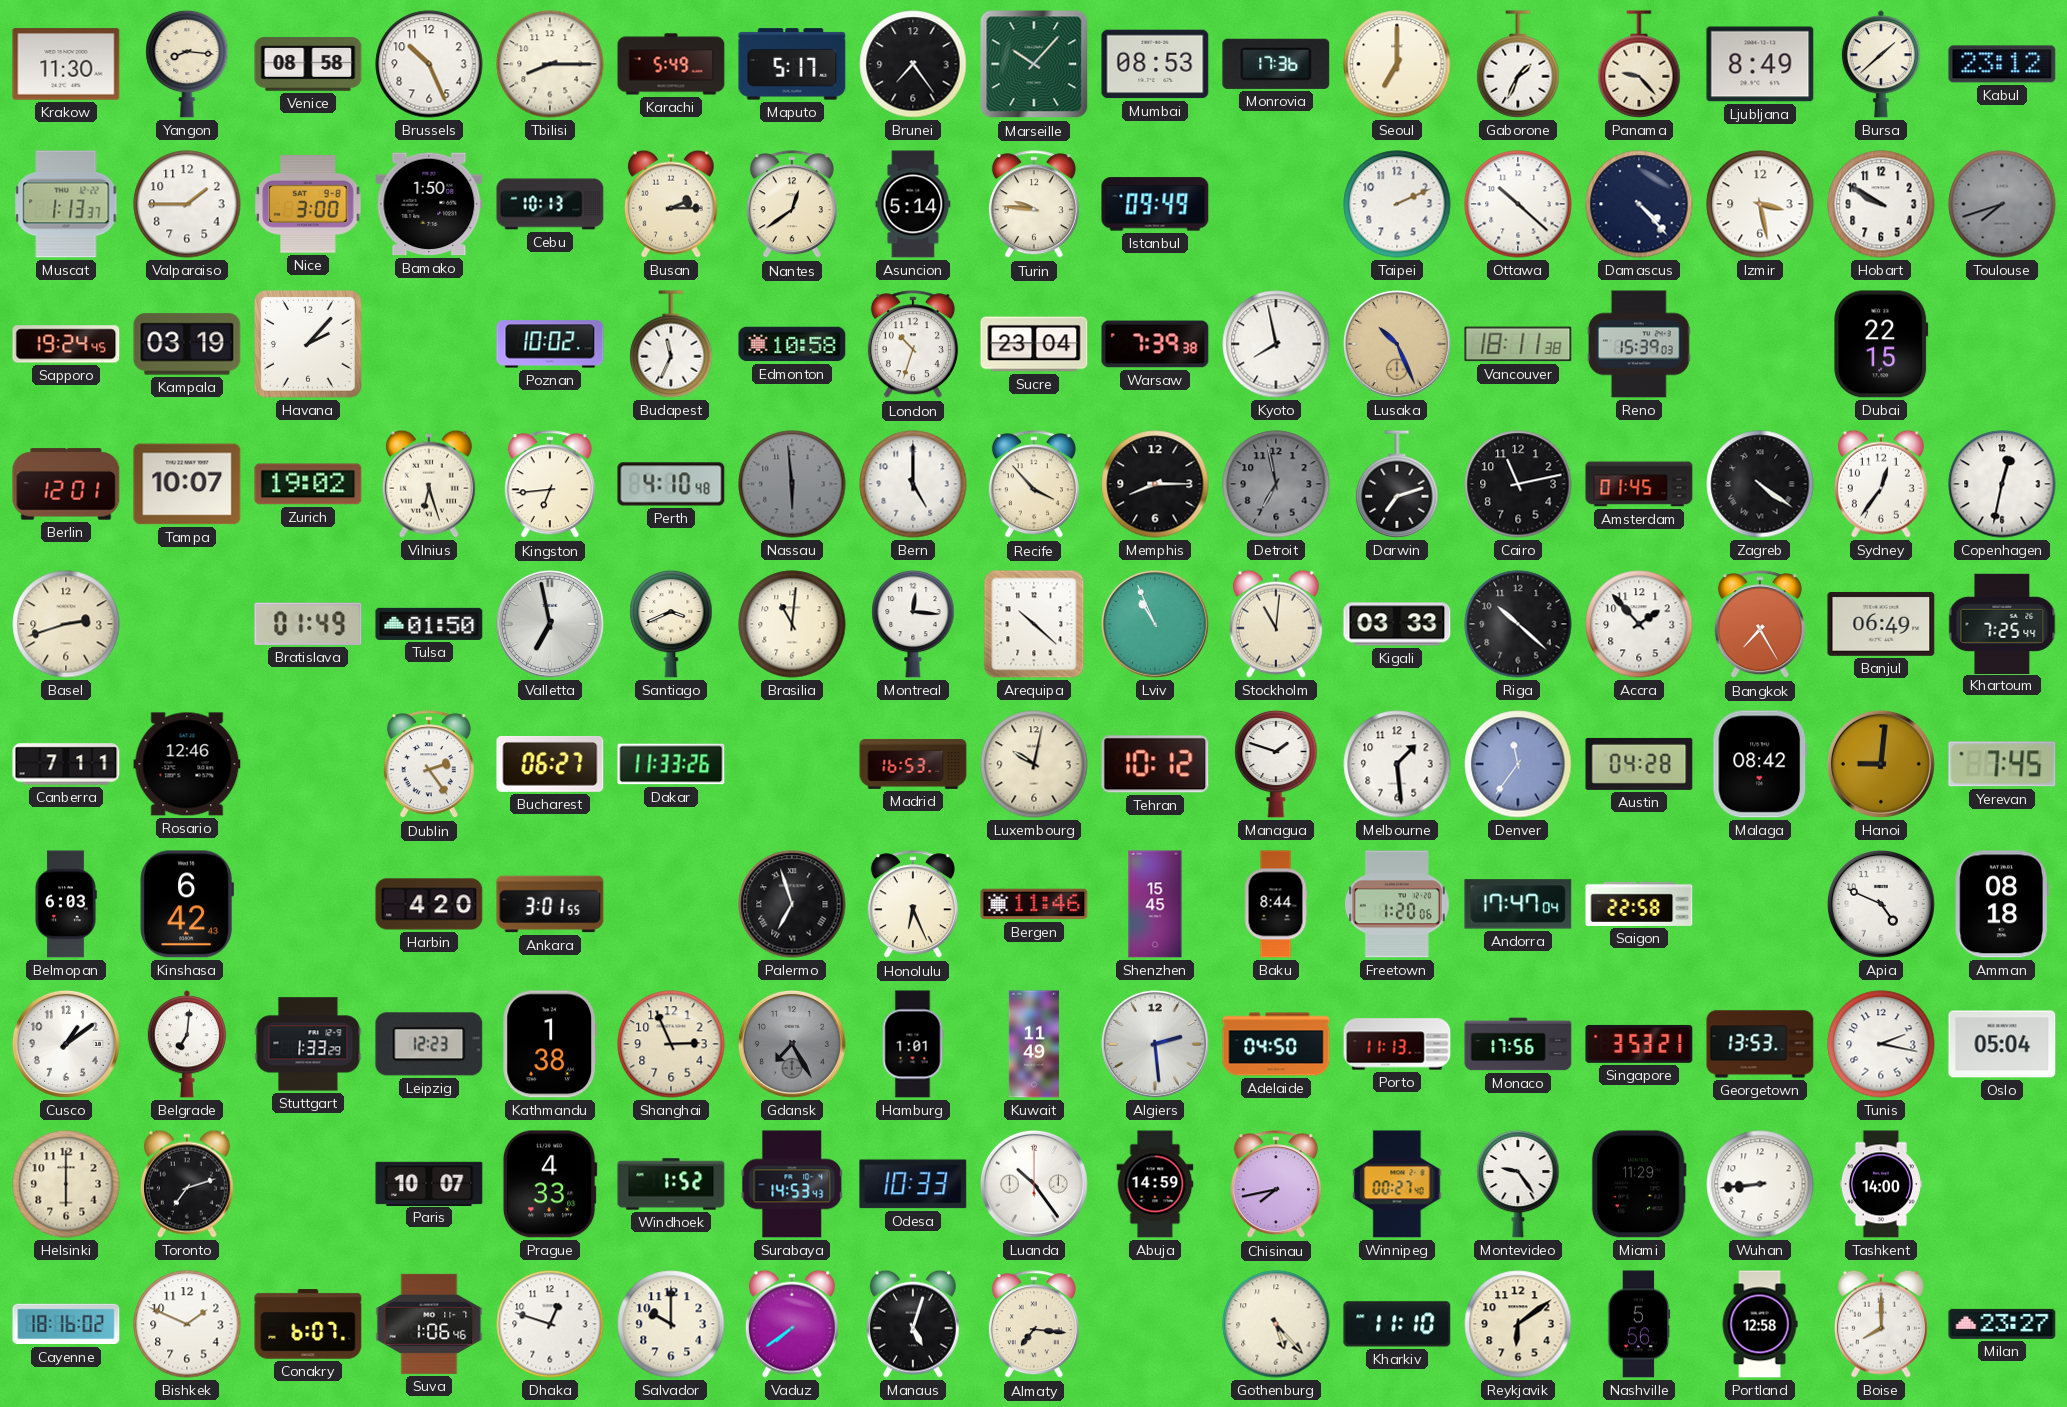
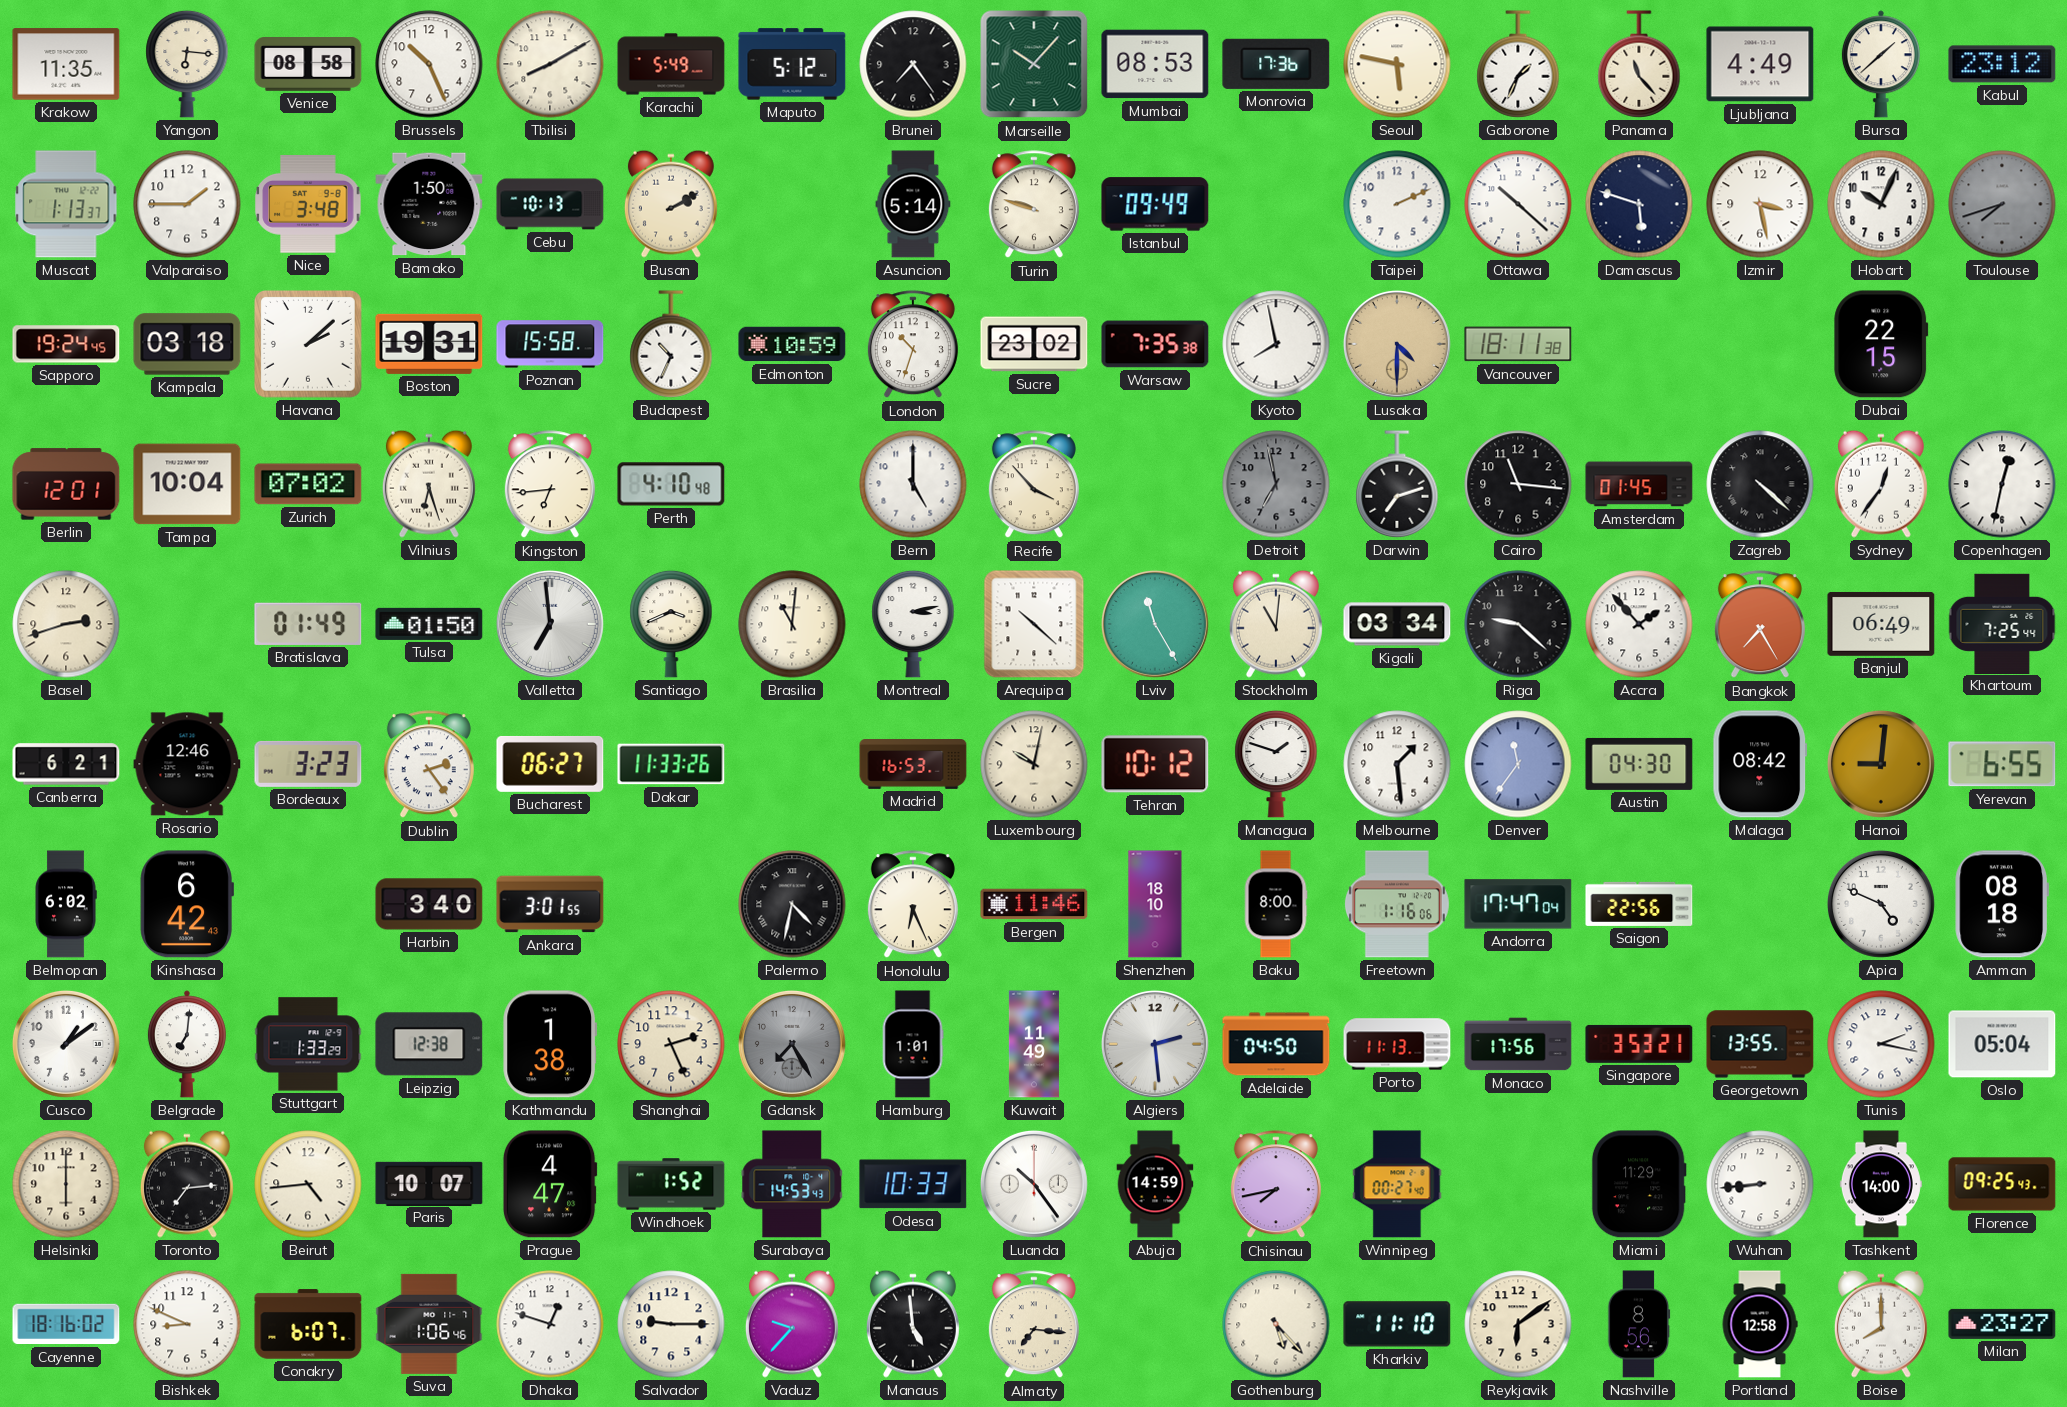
Krakow: 11:30 -> 11:35
Yangon: 8:16 -> 6:16
Tbilisi: 8:15 -> 8:10
Maputo: 5:17 -> 5:12
Seoul: 7:00 -> 5:47
Panama: 9:23 -> 11:23
Ljubljana: 8:49 -> 4:49
Nice: 3:00 -> 3:48
Busan: 2:15 -> 2:10
Nantes: 12:39 -> none
Turin: 9:46 -> 9:48
Damascus: 4:23 -> 5:48
Hobart: 9:50 -> 10:04
Kampala: 03:19 -> 03:18
Havana: 2:07 -> 2:08
Boston: none -> 19:31
Poznan: 10:02 -> 15:58
Budapest: 11:34 -> 10:34
Edmonton: 10:58 -> 10:59
Sucre: 23:04 -> 23:02
Warsaw: 7:39 -> 7:35
Lusaka: 10:26 -> 4:30
Reno: 15:39 -> none
Tampa: 10:07 -> 10:04
Zurich: 19:02 -> 07:02
Nassau: 5:59 -> none
Memphis: 8:15 -> none
Cairo: 11:13 -> 11:16
Zagreb: 4:21 -> 4:22
Valletta: 6:58 -> 6:59
Montreal: 12:16 -> 3:13
Lviv: 10:56 -> 11:25
Kigali: 03:33 -> 03:34
Riga: 10:22 -> 9:22
Canberra: 7:11 -> 6:21
Bordeaux: none -> 3:23
Austin: 04:28 -> 04:30
Yerevan: 7:45 -> 6:55
Belmopan: 6:03 -> 6:02
Harbin: 4:20 -> 3:40
Palermo: 6:57 -> 4:32
Shenzhen: 15:45 -> 18:10
Baku: 8:44 -> 8:00
Freetown: 1:20 -> 1:16
Saigon: 22:58 -> 22:56
Leipzig: 12:23 -> 12:38
Shanghai: 2:56 -> 2:26
Georgetown: 13:53 -> 13:55
Toronto: 7:12 -> 7:14
Beirut: none -> 4:44
Prague: 4:33 -> 4:47
Montevideo: 9:24 -> none
Florence: none -> 09:25
Bishkek: 1:49 -> 8:49
Salvador: 10:00 -> 9:15
Vaduz: 7:39 -> 9:37
Manaus: 5:03 -> 4:59
Nashville: 5:56 -> 8:56
